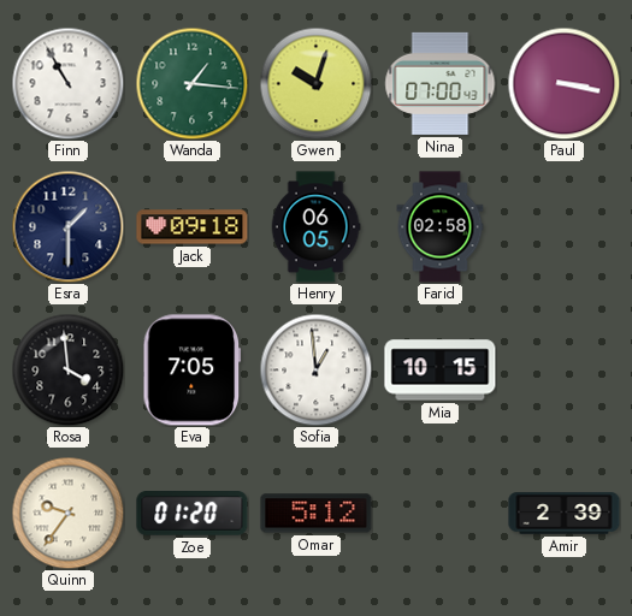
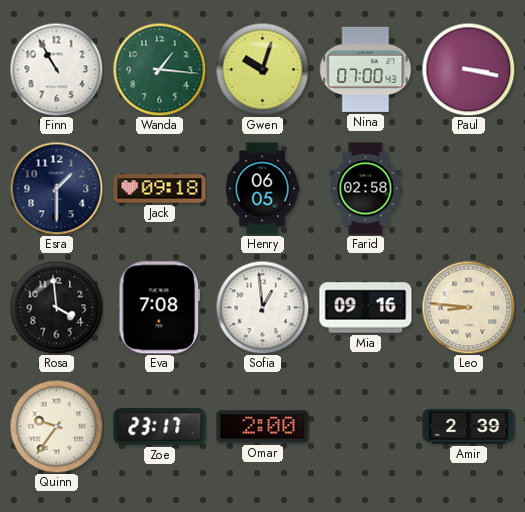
Eva: 7:05 -> 7:08
Mia: 10:15 -> 09:16
Leo: none -> 8:46
Zoe: 01:20 -> 23:17
Omar: 5:12 -> 2:00
